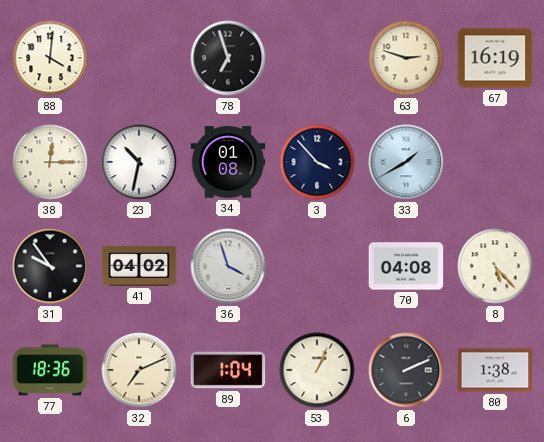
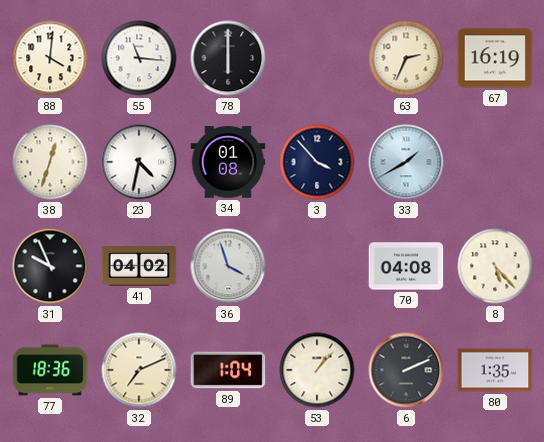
55: none -> 11:16
78: 6:57 -> 6:00
63: 2:48 -> 2:34
38: 12:15 -> 12:33
23: 10:32 -> 4:32
31: 9:54 -> 9:56
53: 1:04 -> 1:07
80: 1:38 -> 1:35
